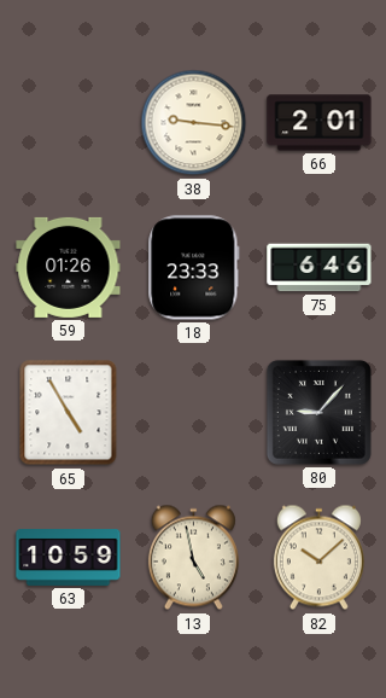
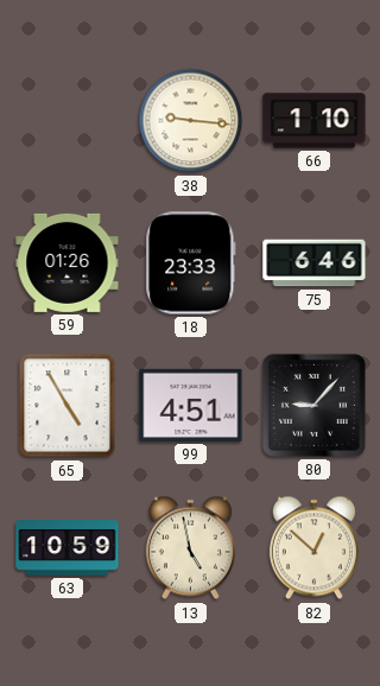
66: 2:01 -> 1:10
99: none -> 4:51
82: 10:08 -> 12:52
